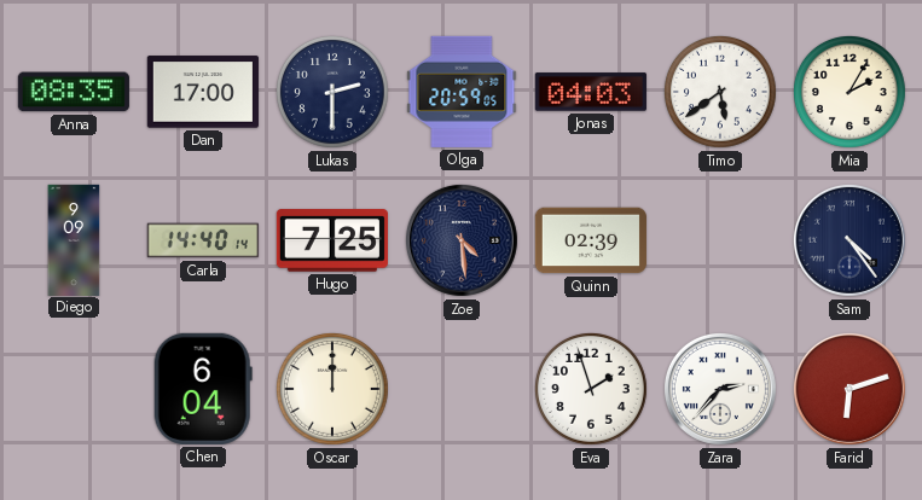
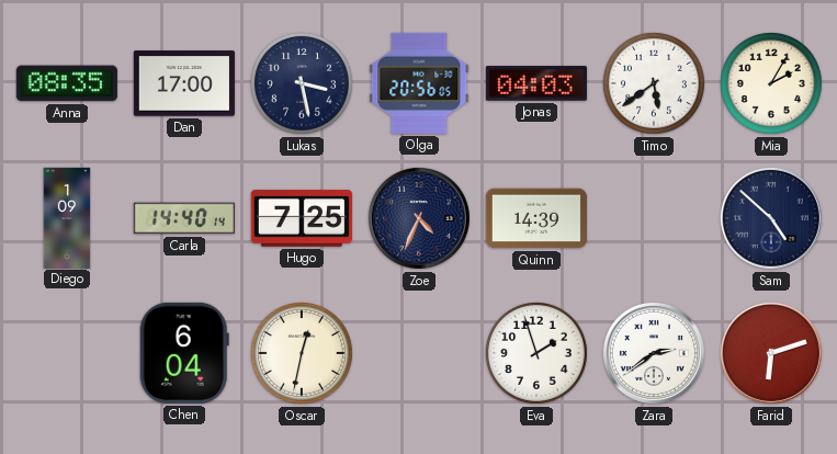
Lukas: 2:30 -> 3:28
Olga: 20:59 -> 20:56
Diego: 9:09 -> 1:09
Zoe: 4:29 -> 4:34
Quinn: 02:39 -> 14:39
Sam: 4:24 -> 4:52
Oscar: 12:00 -> 12:32
Zara: 2:37 -> 2:39
